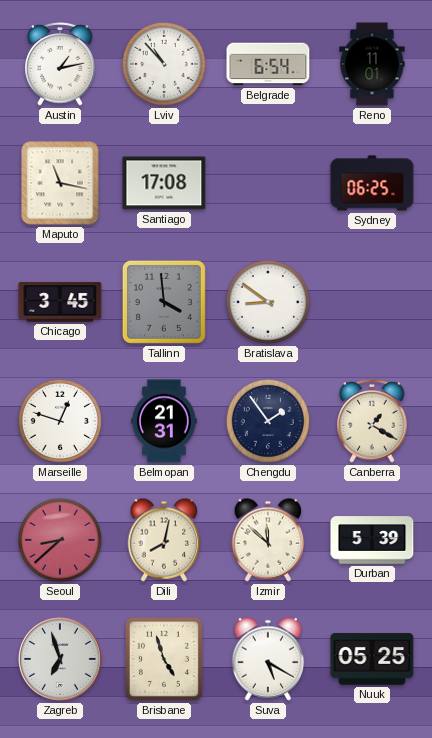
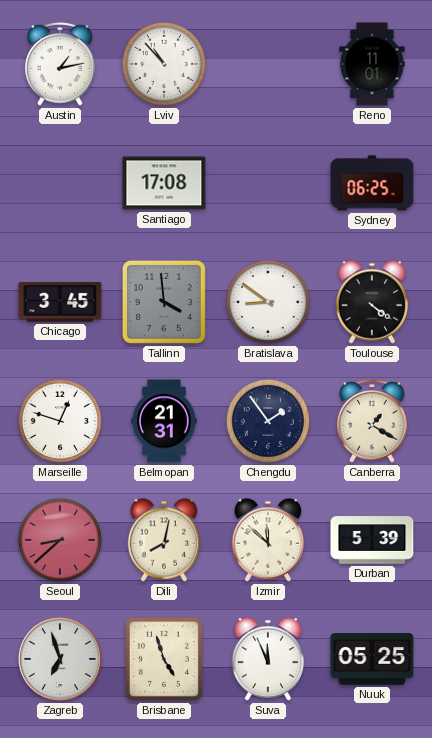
Belgrade: 6:54 -> none
Maputo: 11:17 -> none
Toulouse: none -> 4:21
Suva: 5:20 -> 11:56
